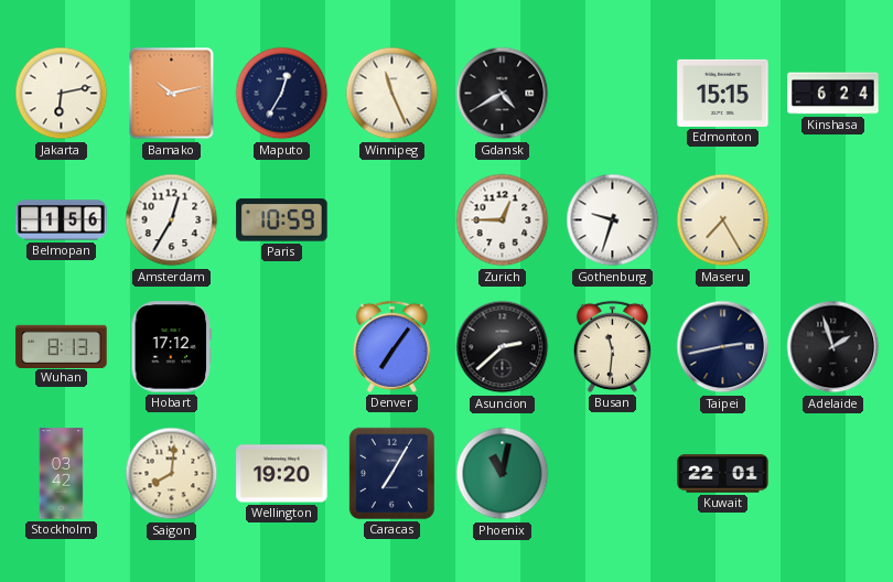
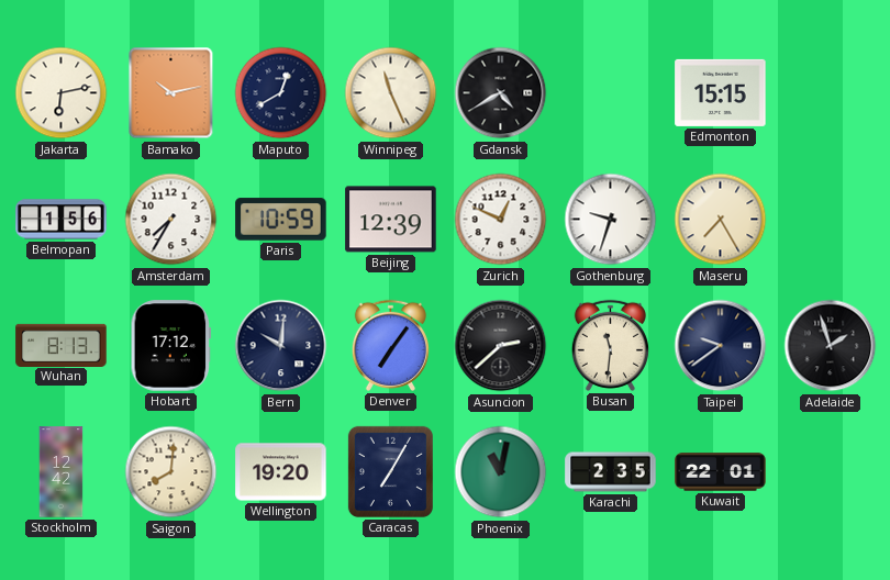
Maputo: 12:35 -> 12:40
Kinshasa: 6:24 -> none
Amsterdam: 12:35 -> 7:35
Beijing: none -> 12:39
Zurich: 12:45 -> 12:49
Bern: none -> 10:01
Taipei: 2:43 -> 9:39
Stockholm: 03:42 -> 12:42
Karachi: none -> 2:35
